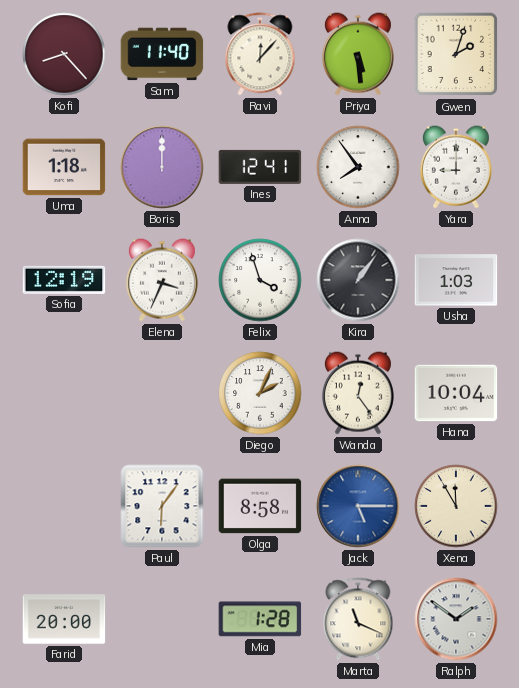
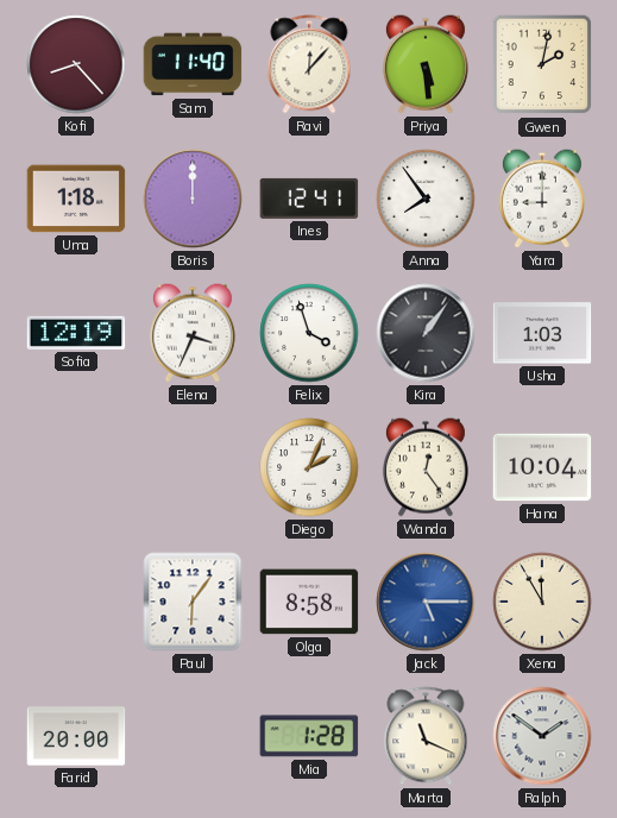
Gwen: 2:03 -> 2:02
